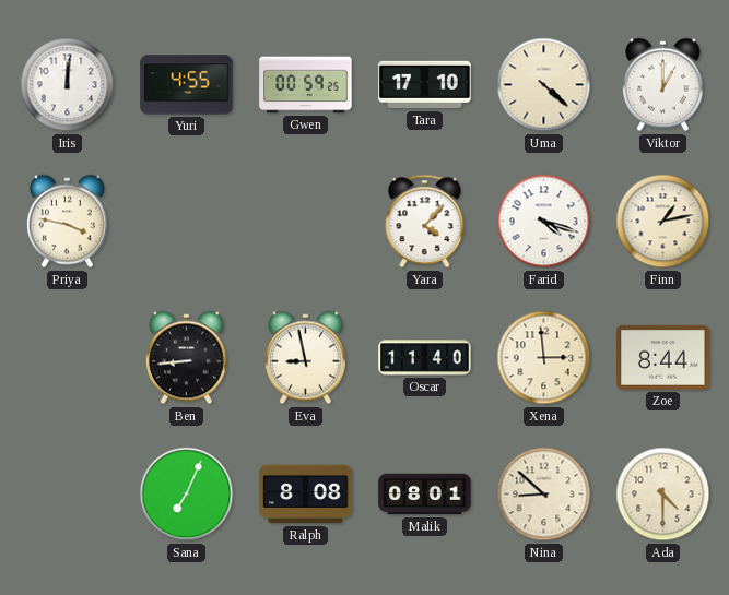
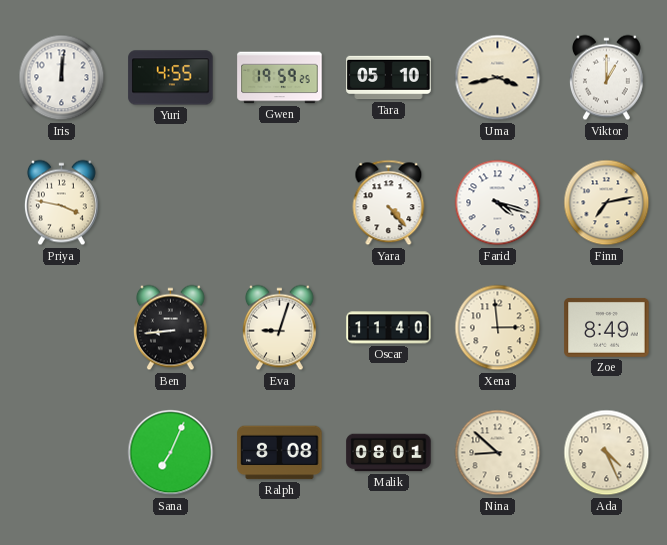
Gwen: 00:59 -> 19:59
Tara: 17:10 -> 05:10
Uma: 4:22 -> 3:43
Yara: 4:07 -> 4:23
Finn: 1:13 -> 7:13
Eva: 8:58 -> 9:03
Zoe: 8:44 -> 8:49
Ada: 4:30 -> 4:26
